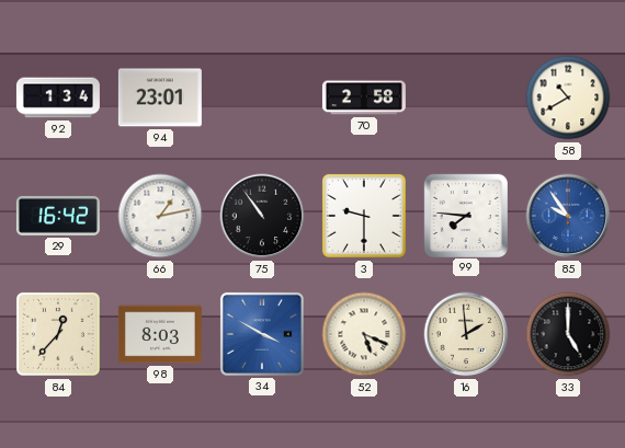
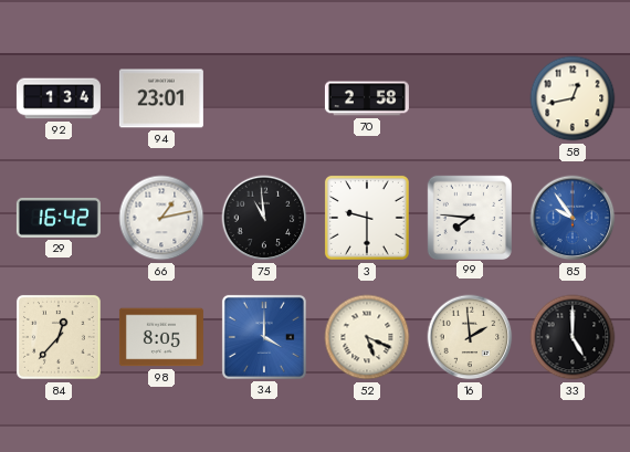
58: 10:40 -> 12:43
75: 10:54 -> 10:59
98: 8:03 -> 8:05
34: 3:50 -> 4:00
